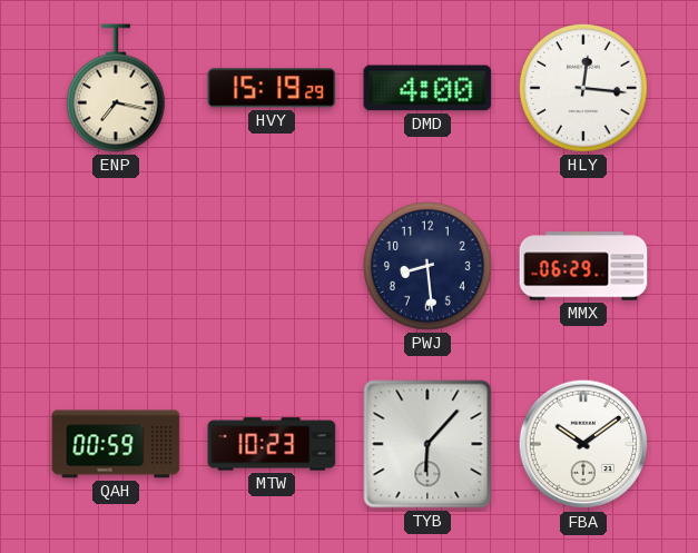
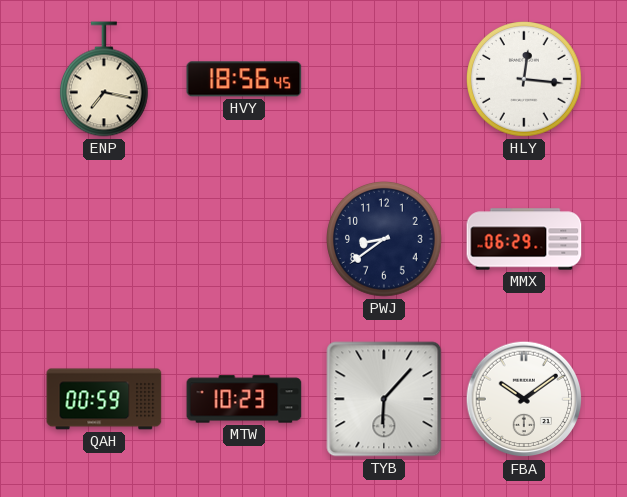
HVY: 15:19 -> 18:56
DMD: 4:00 -> none
PWJ: 8:29 -> 8:39
